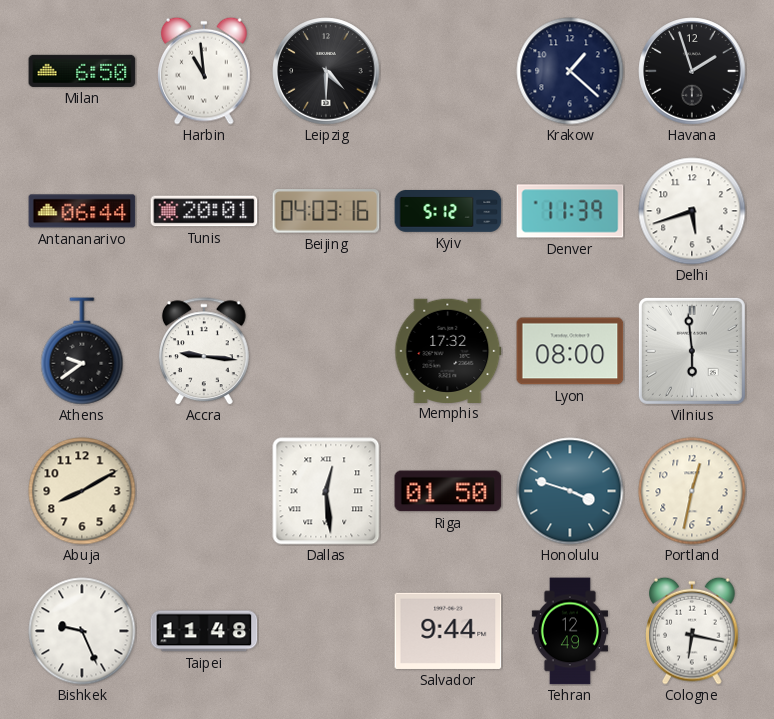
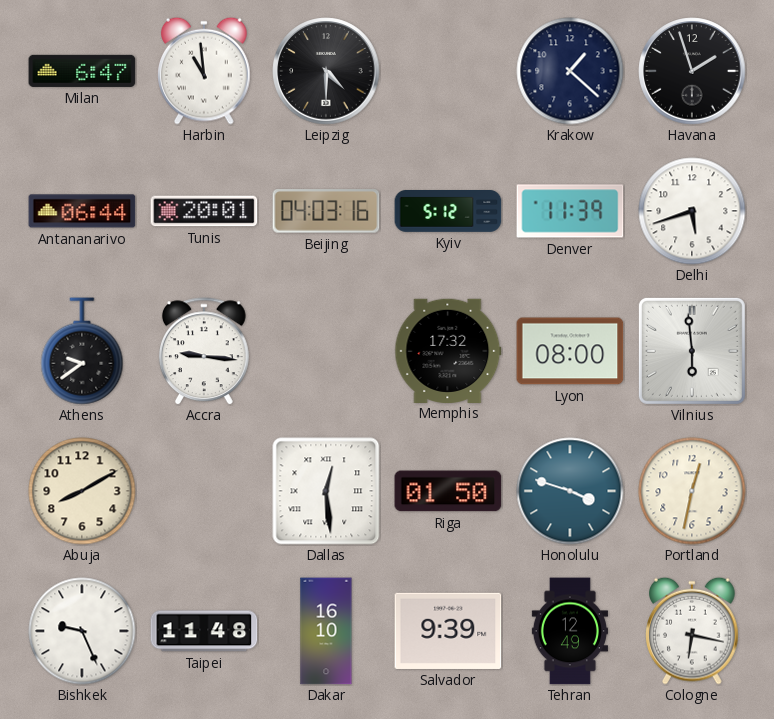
Milan: 6:50 -> 6:47
Dakar: none -> 16:10
Salvador: 9:44 -> 9:39
